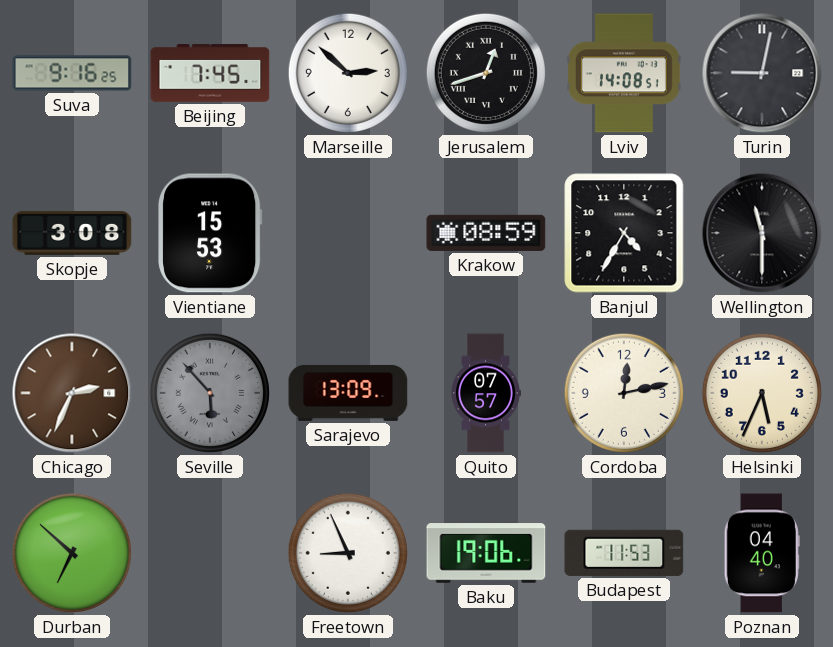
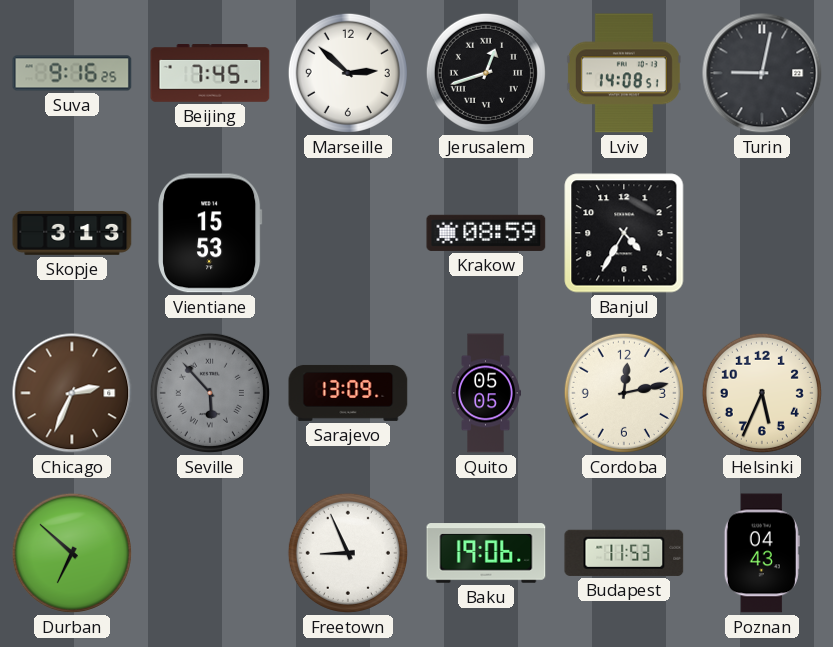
Skopje: 3:08 -> 3:13
Wellington: 11:30 -> none
Quito: 07:57 -> 05:05
Poznan: 04:40 -> 04:43
